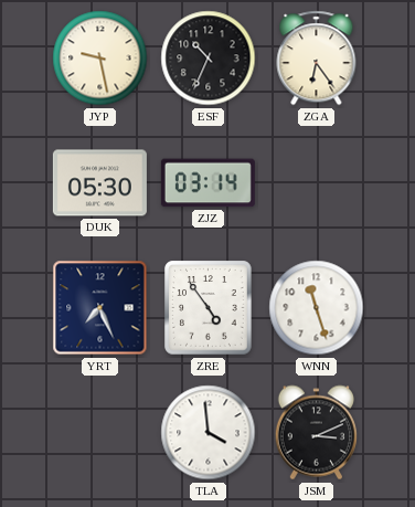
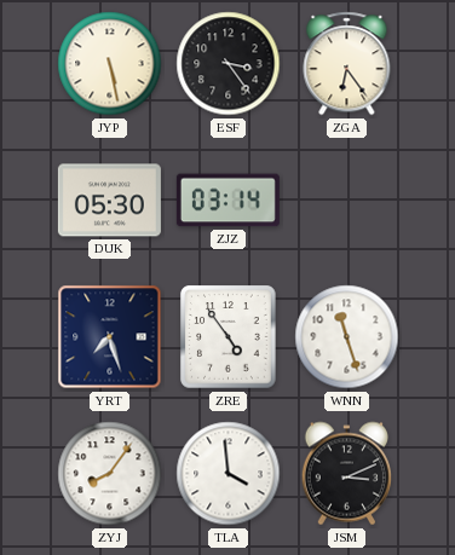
JYP: 9:28 -> 5:28
ESF: 10:34 -> 3:24
YRT: 7:26 -> 7:27
ZYJ: none -> 8:06
